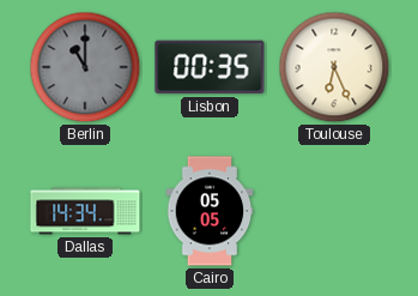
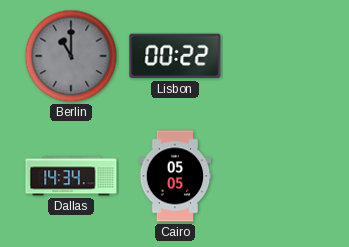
Lisbon: 00:35 -> 00:22
Toulouse: 6:26 -> none
